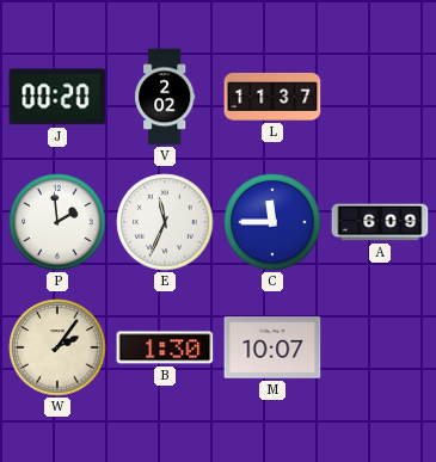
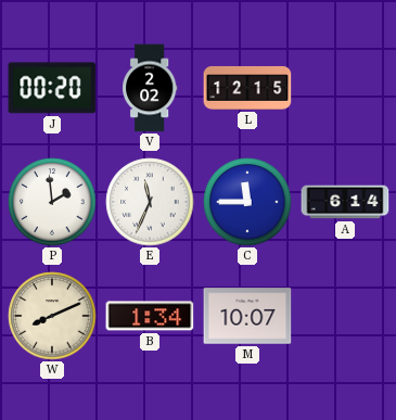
L: 11:37 -> 12:15
A: 6:09 -> 6:14
W: 2:06 -> 8:11
B: 1:30 -> 1:34
